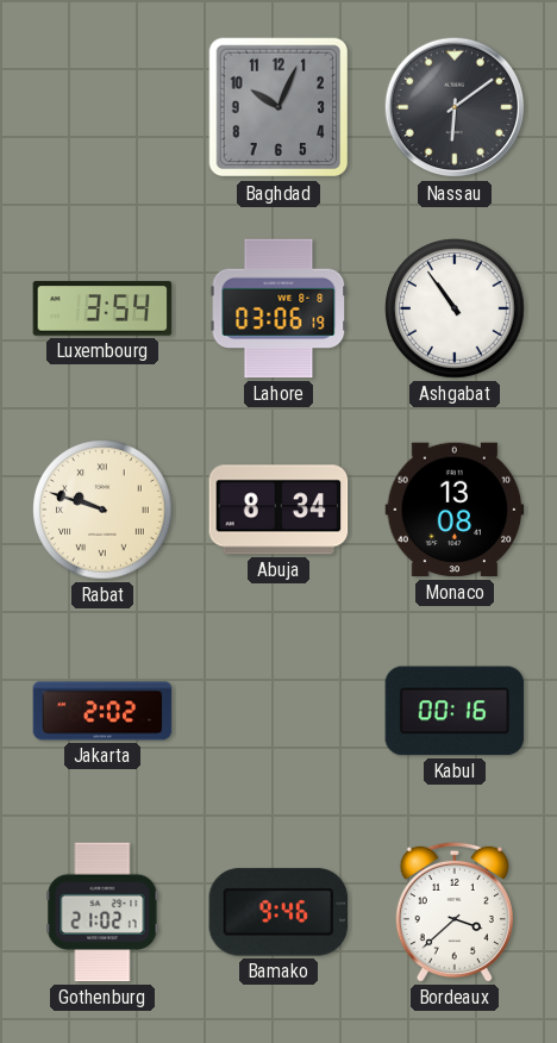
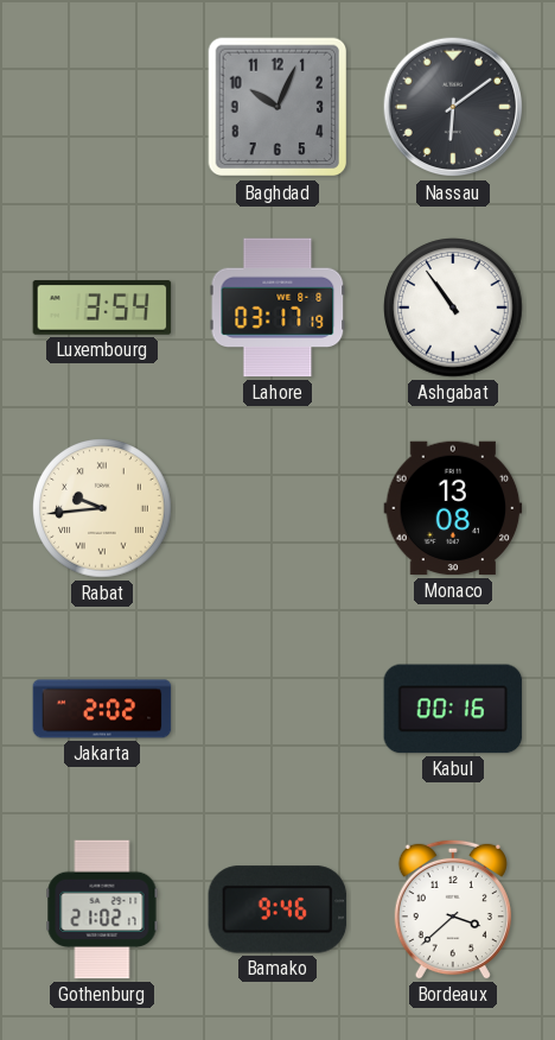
Lahore: 03:06 -> 03:17
Rabat: 9:48 -> 9:44
Abuja: 8:34 -> none
